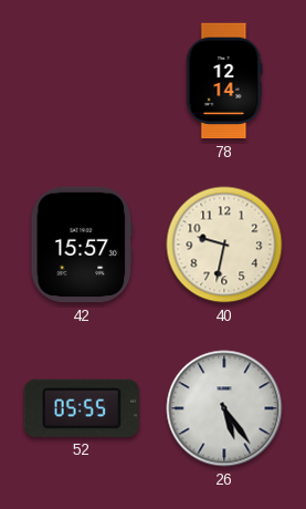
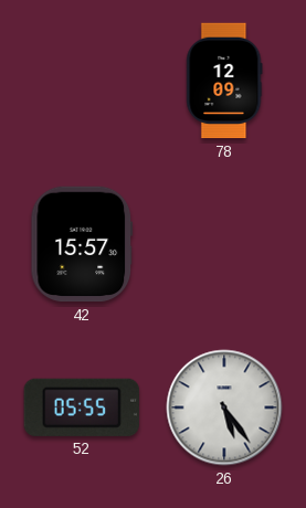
78: 12:14 -> 12:09
40: 9:32 -> none
